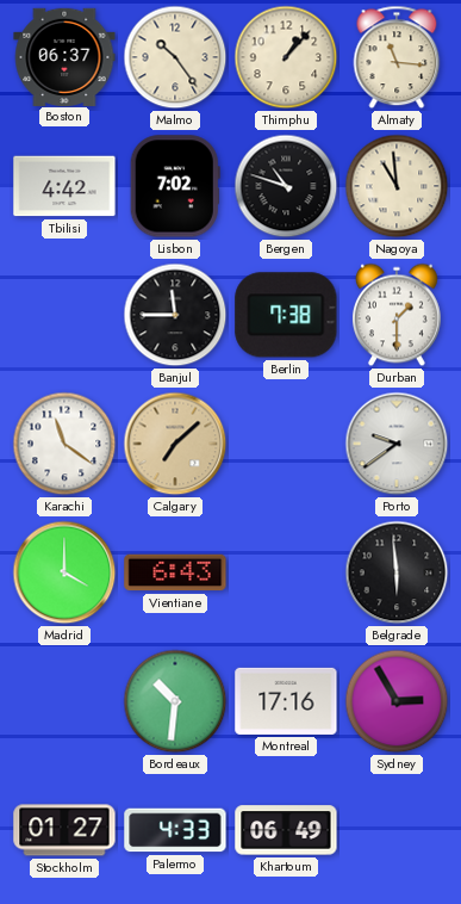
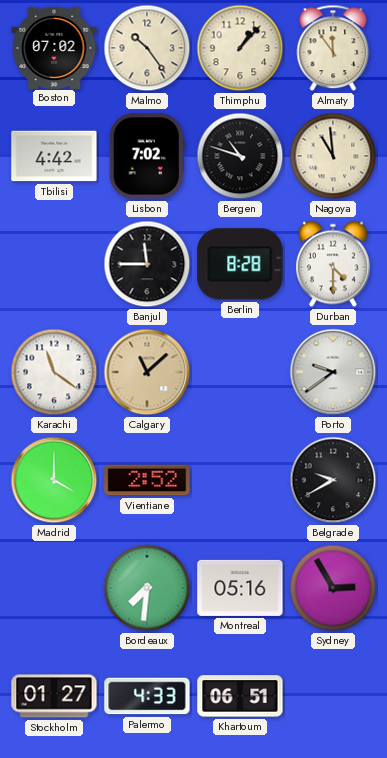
Boston: 06:37 -> 07:02
Almaty: 11:16 -> 11:54
Berlin: 7:38 -> 8:28
Durban: 1:30 -> 4:30
Calgary: 7:08 -> 11:08
Vientiane: 6:43 -> 2:52
Belgrade: 5:59 -> 9:40
Bordeaux: 10:31 -> 7:31
Montreal: 17:16 -> 05:16
Khartoum: 06:49 -> 06:51
